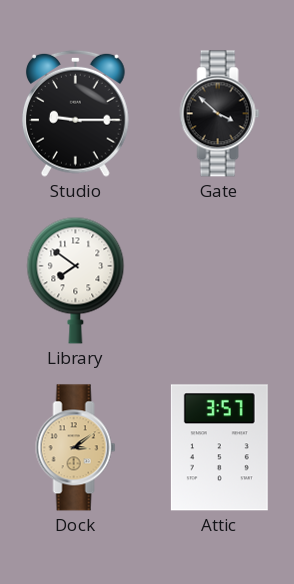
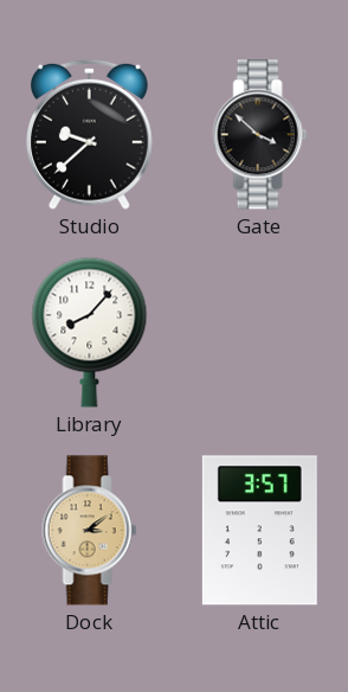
Studio: 9:15 -> 9:38
Library: 7:51 -> 8:07
